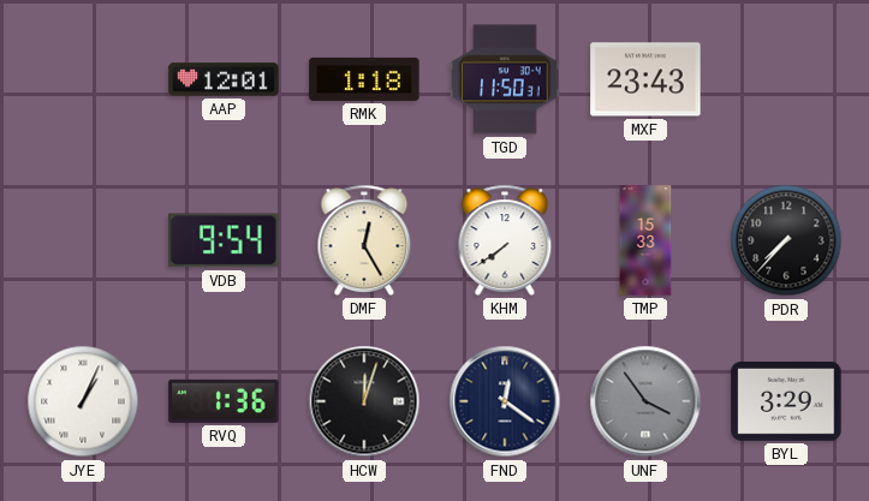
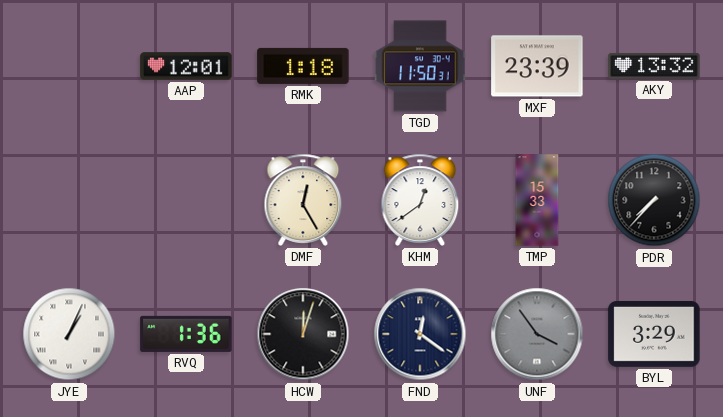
MXF: 23:43 -> 23:39
AKY: none -> 13:32
VDB: 9:54 -> none
KHM: 7:39 -> 12:39
